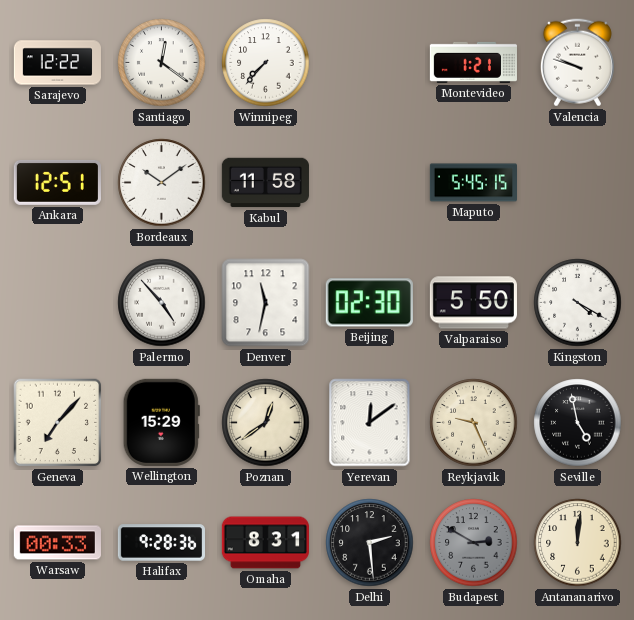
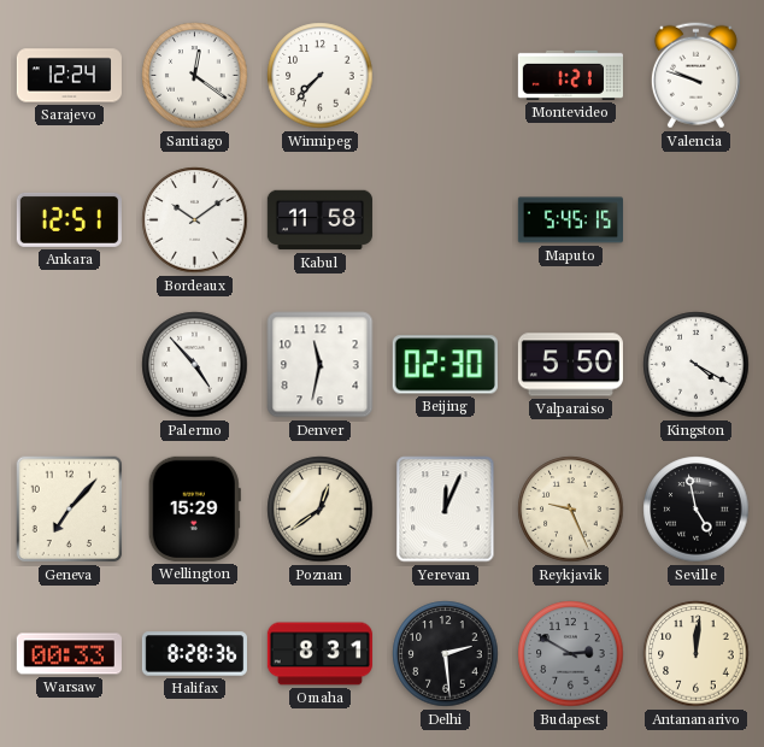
Sarajevo: 12:22 -> 12:24
Yerevan: 12:09 -> 12:04
Halifax: 9:28 -> 8:28
